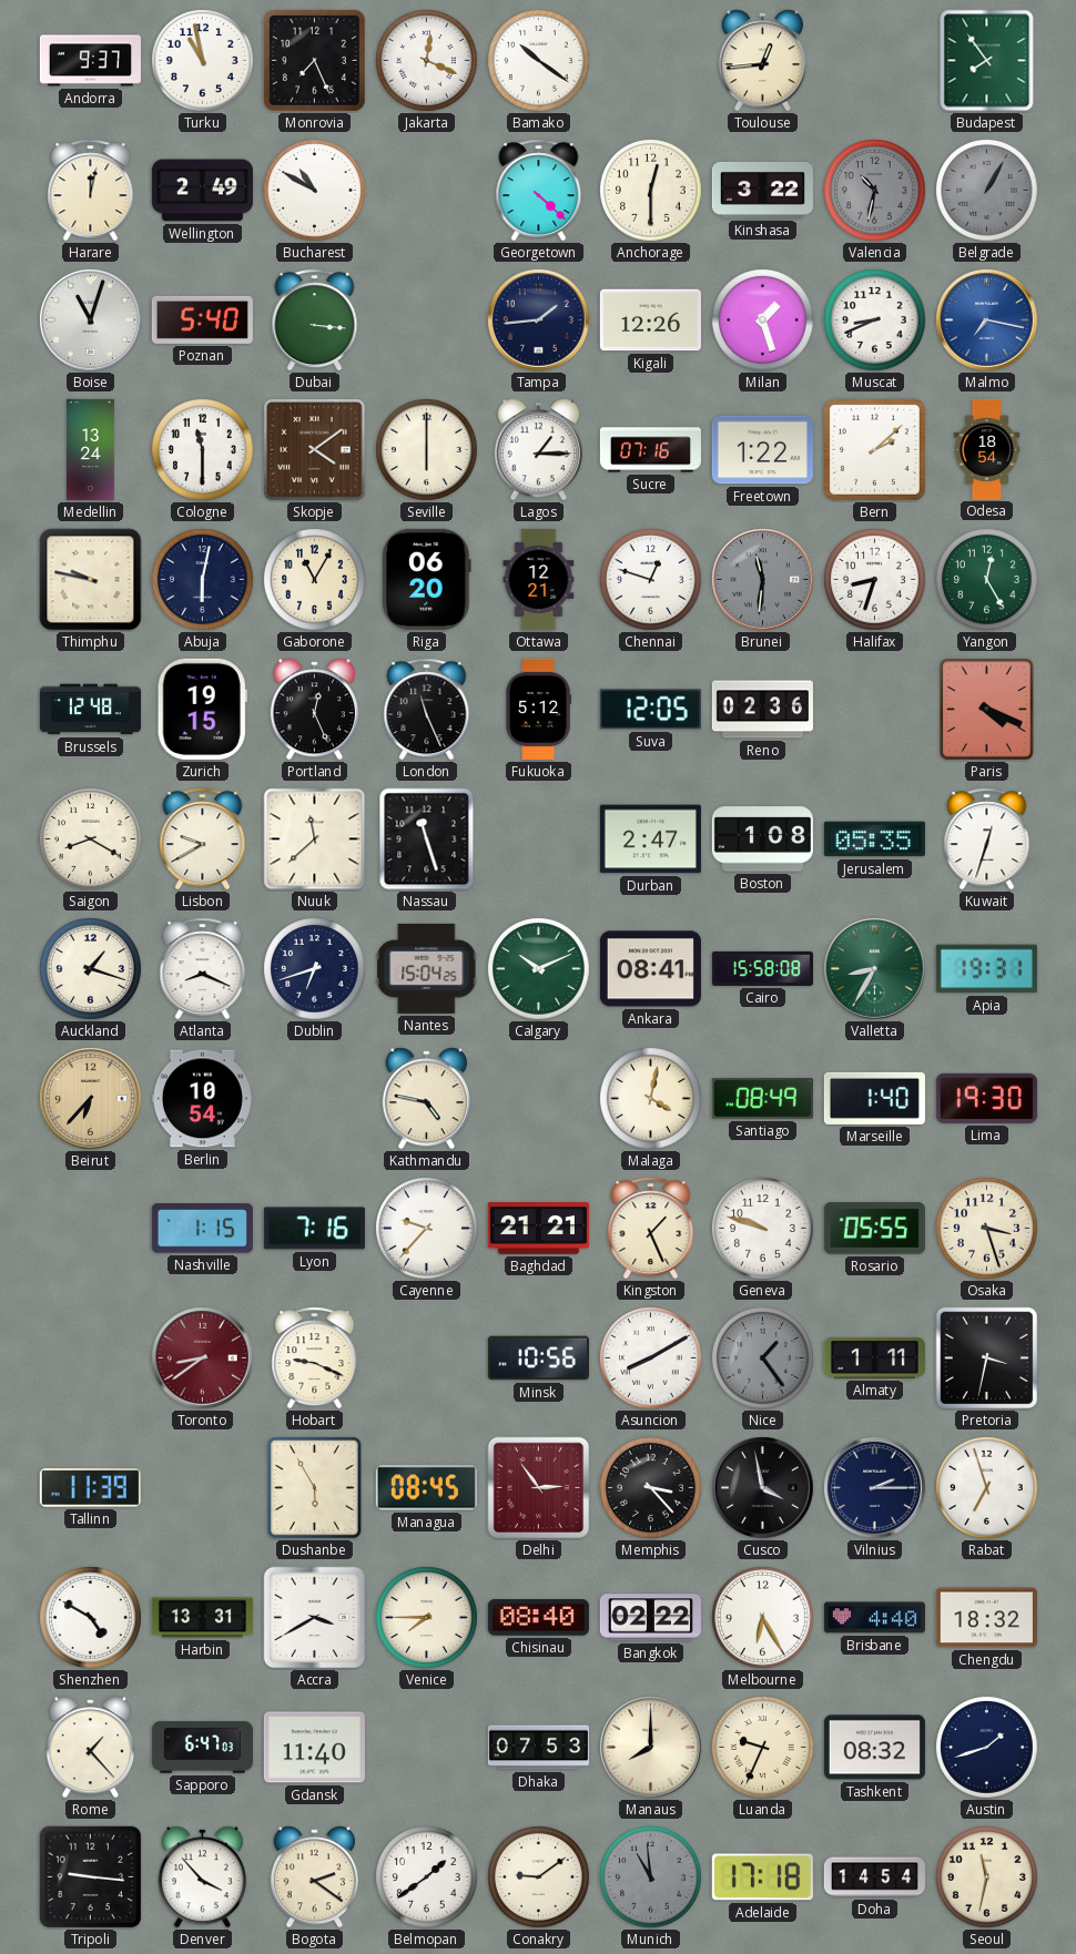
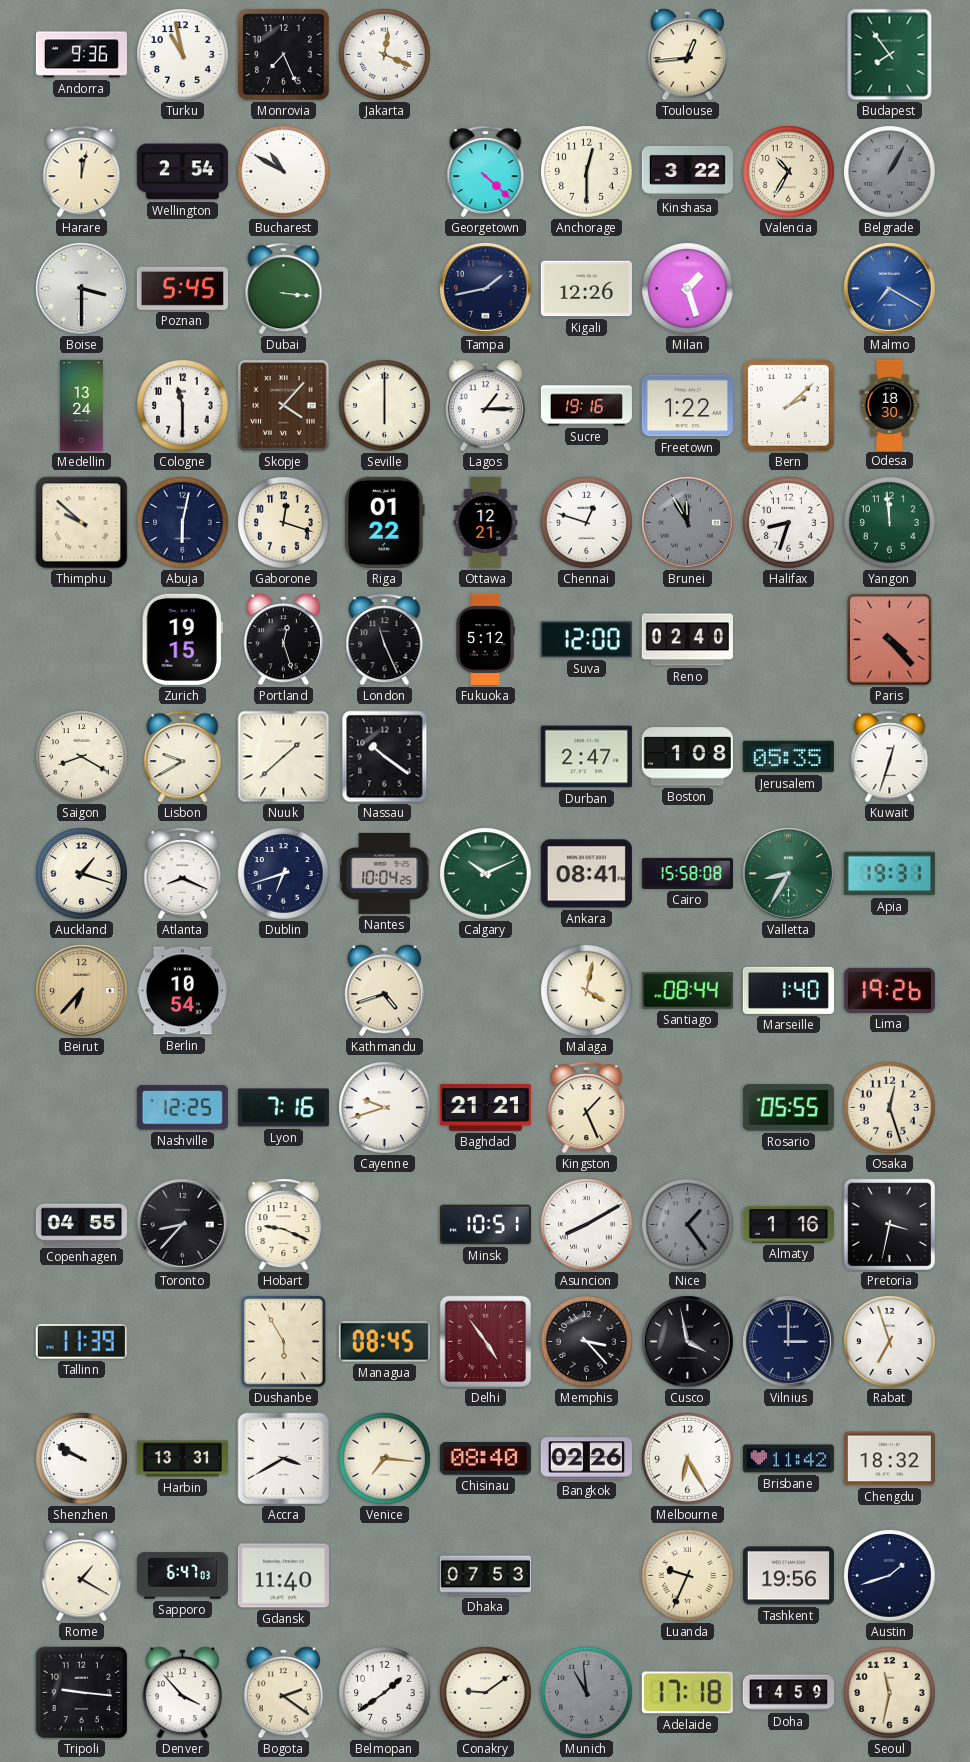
Andorra: 9:37 -> 9:36
Bamako: 10:21 -> none
Wellington: 2:49 -> 2:54
Valencia: 10:32 -> 10:35
Valencia dial: grey -> cream
Boise: 11:03 -> 3:30
Poznan: 5:40 -> 5:45
Tampa: 1:44 -> 1:43
Muscat: 8:41 -> none
Malmo: 7:17 -> 7:20
Skopje: 4:09 -> 4:07
Sucre: 07:16 -> 19:16
Odesa: 18:54 -> 18:30
Thimphu: 9:47 -> 9:52
Gaborone: 11:05 -> 12:18
Riga: 06:20 -> 01:22
Brunei: 11:31 -> 11:55
Yangon: 12:25 -> 11:59
Brussels: 12:48 -> none
Portland: 12:26 -> 12:27
Suva: 12:05 -> 12:00
Reno: 02:36 -> 02:40
Paris: 4:19 -> 4:23
Nuuk: 11:38 -> 1:38
Nassau: 11:27 -> 10:21
Nantes: 15:04 -> 10:04
Kathmandu: 4:47 -> 4:42
Santiago: 08:49 -> 08:44
Lima: 19:30 -> 19:26
Nashville: 1:15 -> 12:25
Cayenne: 9:37 -> 9:42
Geneva: 9:48 -> none
Osaka: 3:27 -> 12:27
Copenhagen: none -> 04:55
Toronto: 8:39 -> 8:37
Toronto dial: burgundy -> black
Minsk: 10:56 -> 10:51
Almaty: 1:11 -> 1:16
Delhi: 2:54 -> 4:54
Vilnius: 2:15 -> 3:00
Shenzhen: 4:50 -> 9:50
Venice: 7:45 -> 7:16
Bangkok: 02:22 -> 02:26
Brisbane: 4:40 -> 11:42
Rome: 1:23 -> 1:20
Manaus: 8:00 -> none
Tashkent: 08:32 -> 19:56
Doha: 14:54 -> 14:59
